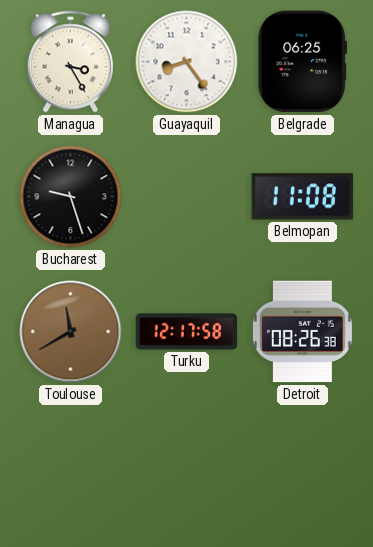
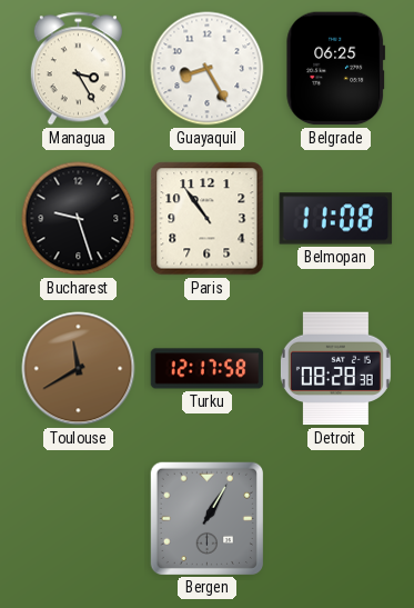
Guayaquil: 8:24 -> 8:25
Paris: none -> 10:54
Detroit: 08:26 -> 08:28
Bergen: none -> 1:05
